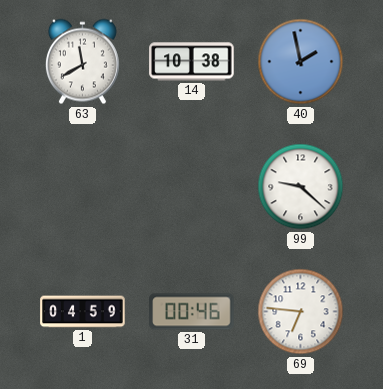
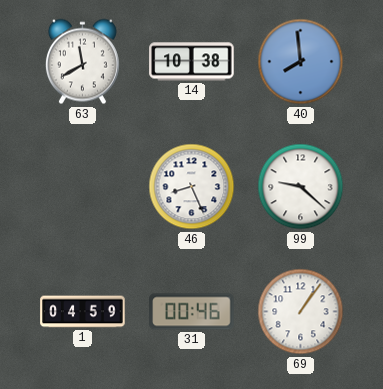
40: 1:58 -> 7:59
46: none -> 8:26
69: 6:46 -> 1:06
